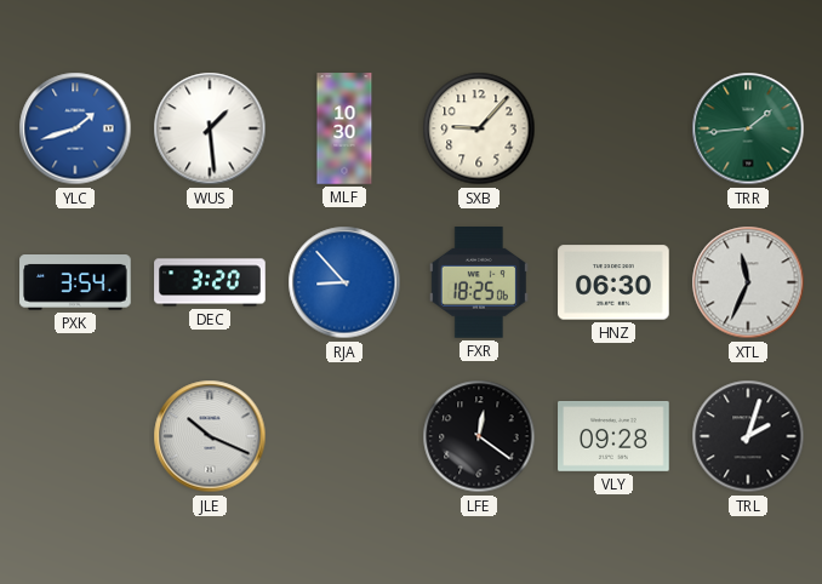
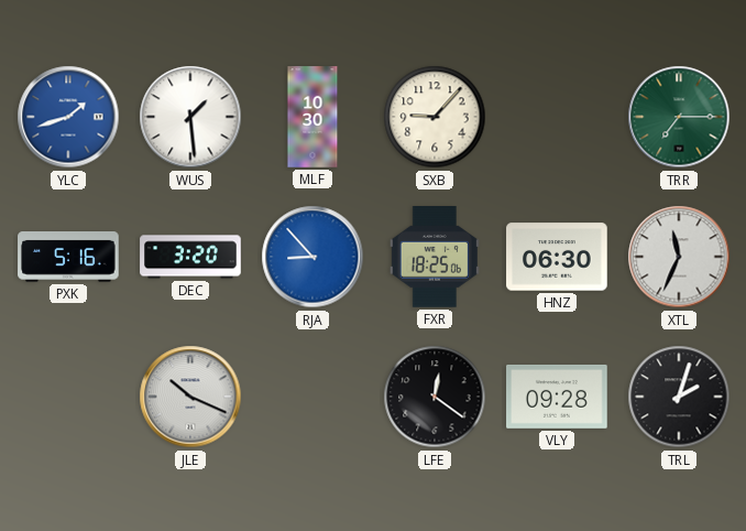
TRR: 1:44 -> 7:15
PXK: 3:54 -> 5:16
